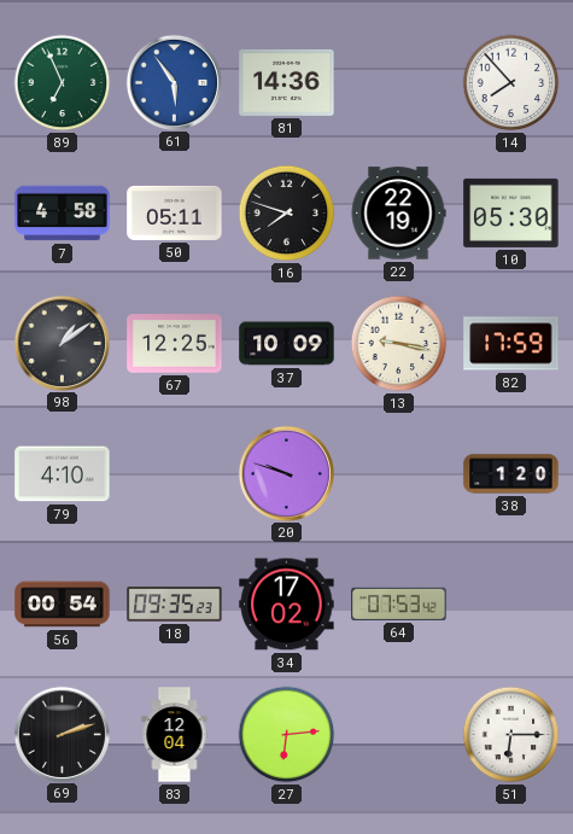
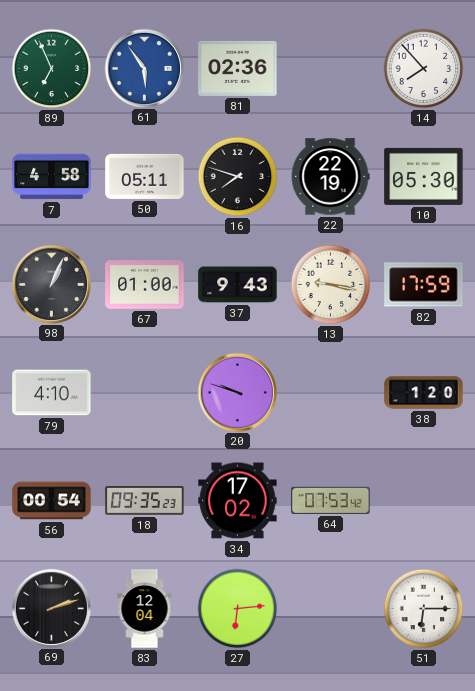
81: 14:36 -> 02:36
98: 1:09 -> 1:04
67: 12:25 -> 01:00
37: 10:09 -> 9:43
